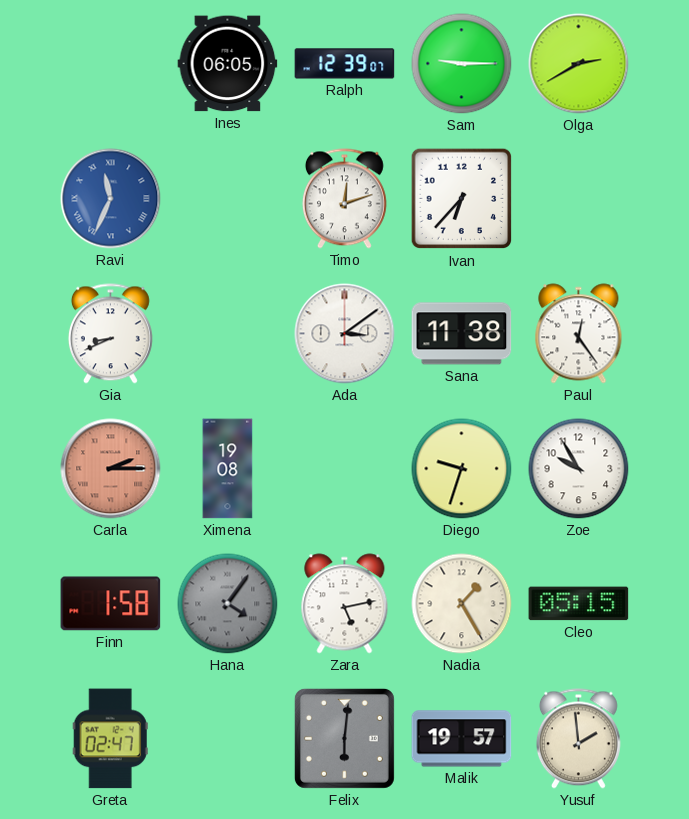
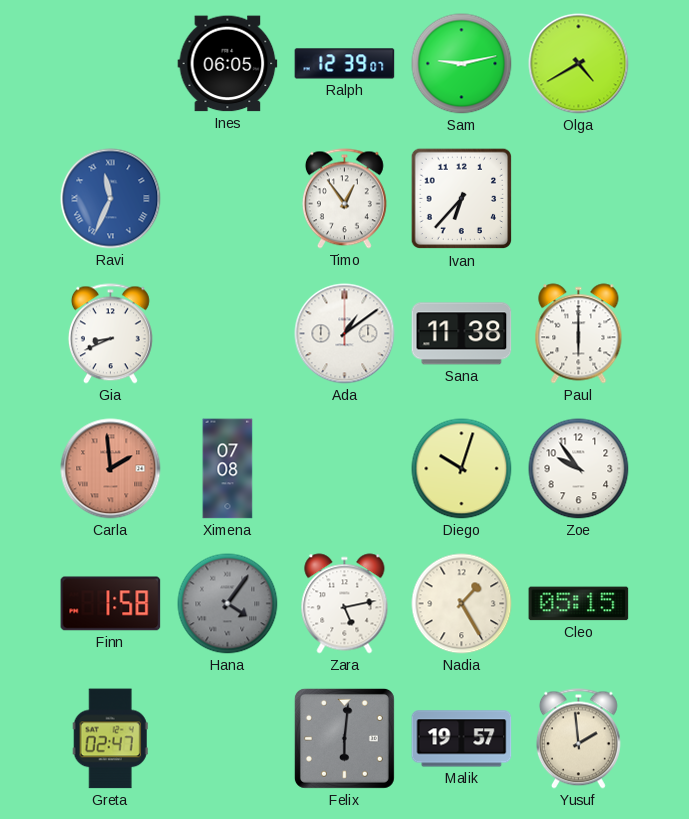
Sam: 9:15 -> 9:13
Olga: 2:40 -> 4:40
Timo: 12:12 -> 12:54
Ada: 3:09 -> 1:09
Paul: 12:24 -> 6:00
Carla: 2:15 -> 1:59
Ximena: 19:08 -> 07:08
Diego: 9:33 -> 10:03
Zoe: 9:55 -> 9:54
